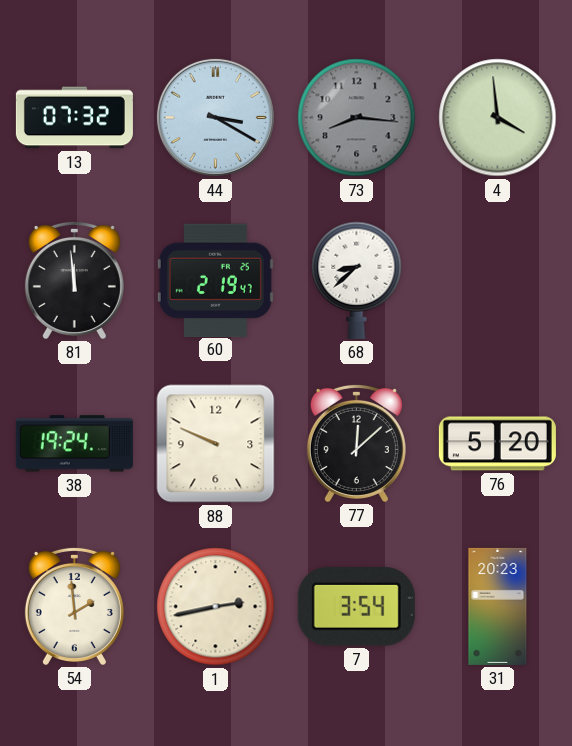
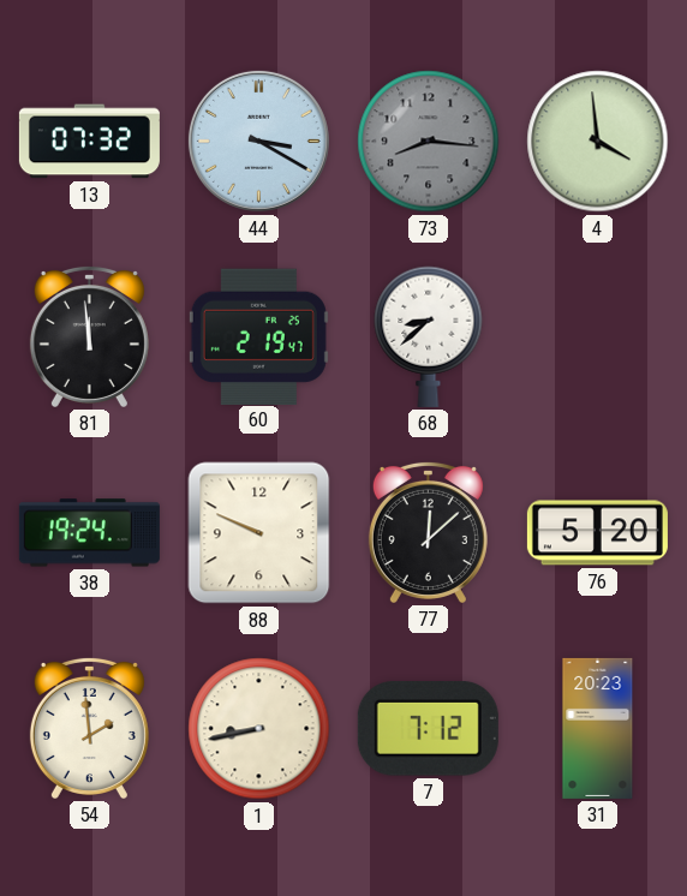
1: 2:43 -> 8:43
7: 3:54 -> 7:12
